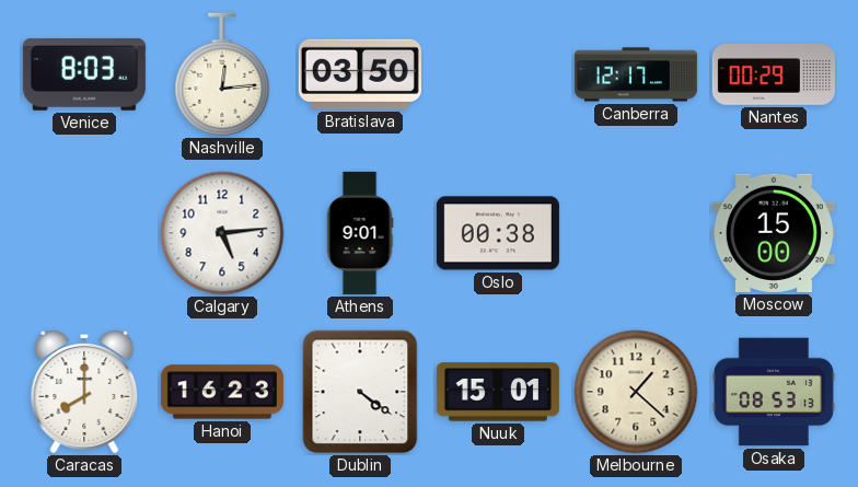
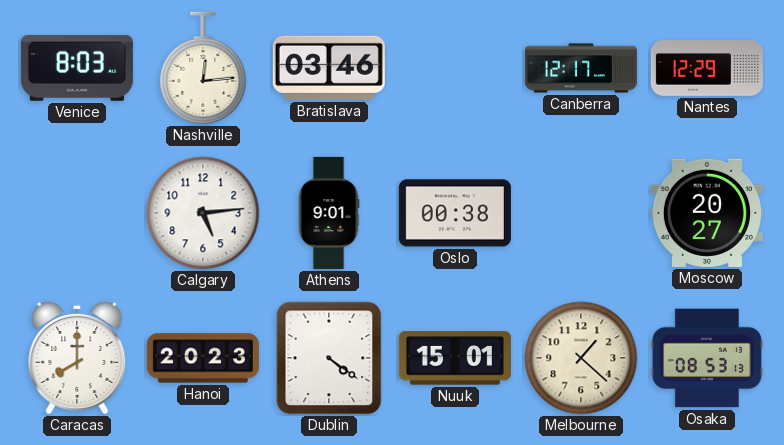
Bratislava: 03:50 -> 03:46
Nantes: 00:29 -> 12:29
Moscow: 15:00 -> 20:27
Hanoi: 16:23 -> 20:23
